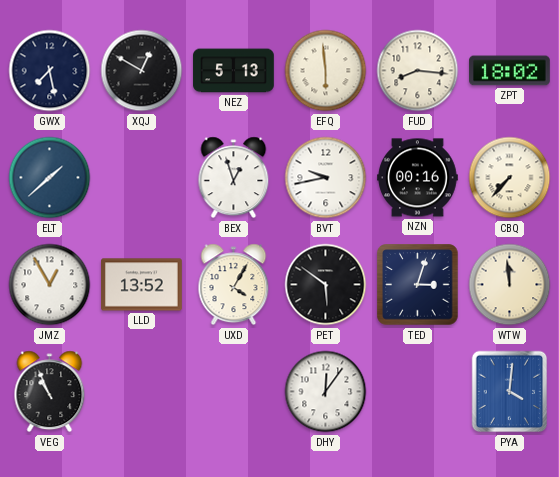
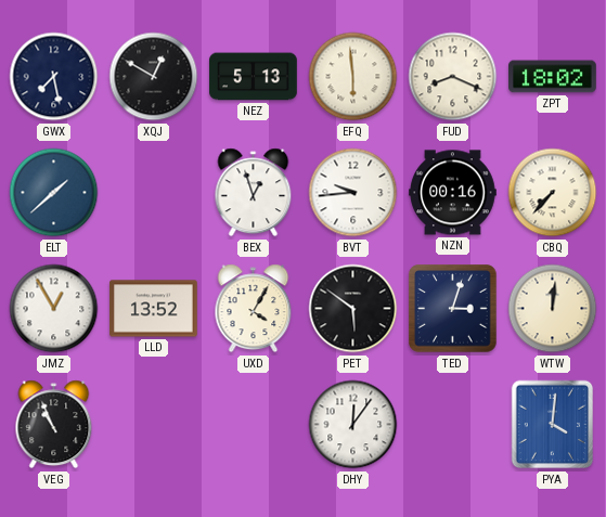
FUD: 8:16 -> 8:19
BVT: 9:43 -> 9:44
WTW: 11:59 -> 12:01
